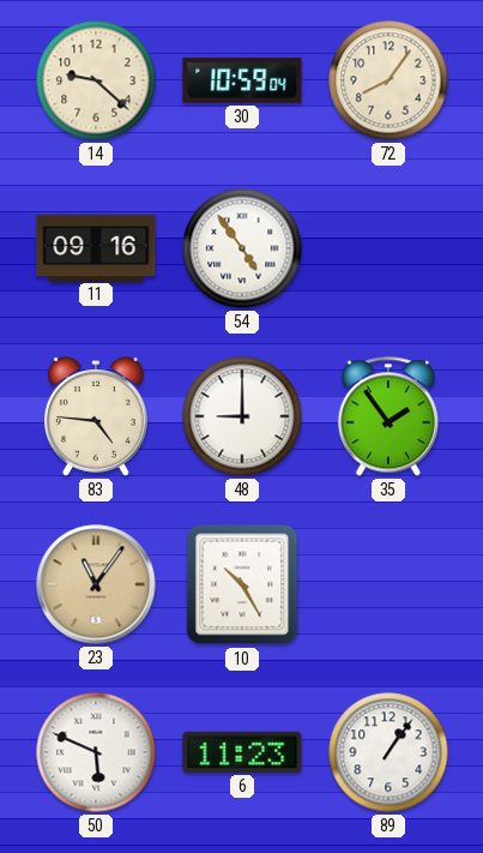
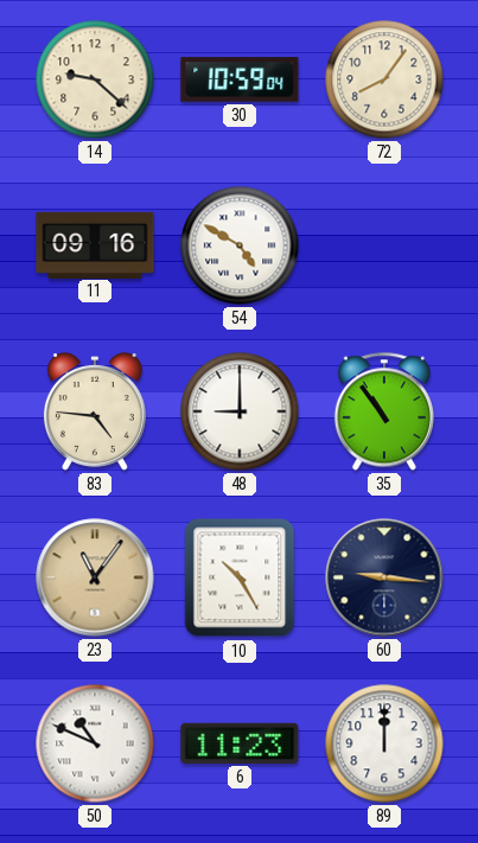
54: 4:54 -> 4:50
35: 1:54 -> 10:54
60: none -> 9:16
50: 5:49 -> 10:49
89: 1:06 -> 12:00
